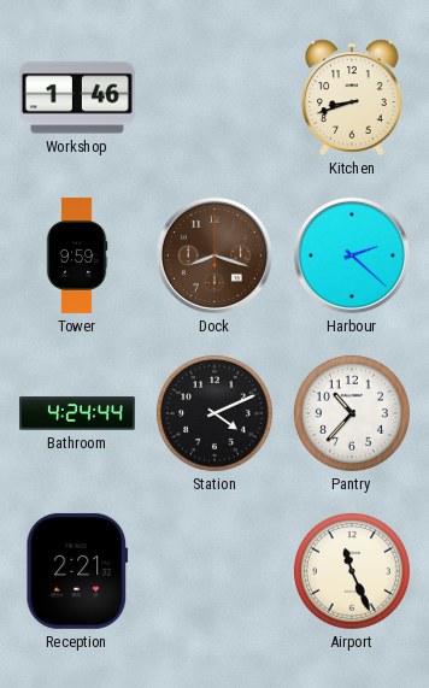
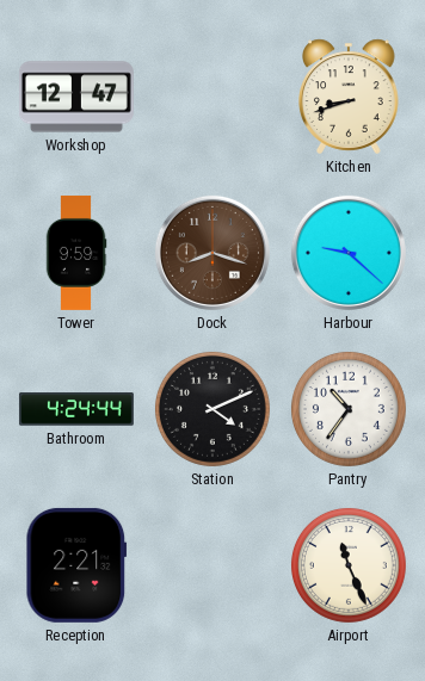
Workshop: 1:46 -> 12:47
Harbour: 2:22 -> 9:22
Pantry: 10:37 -> 10:36
